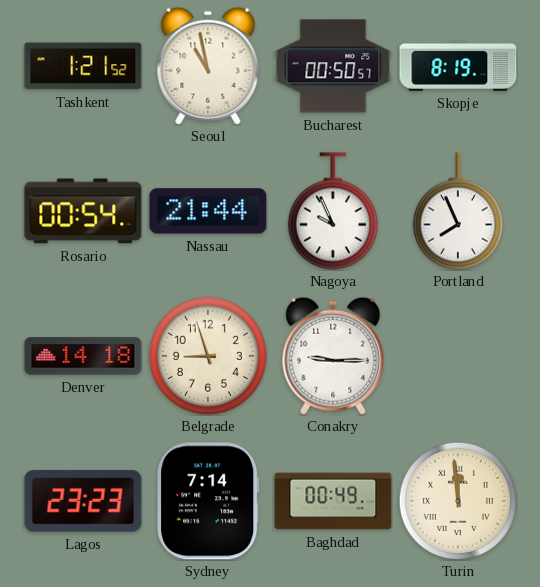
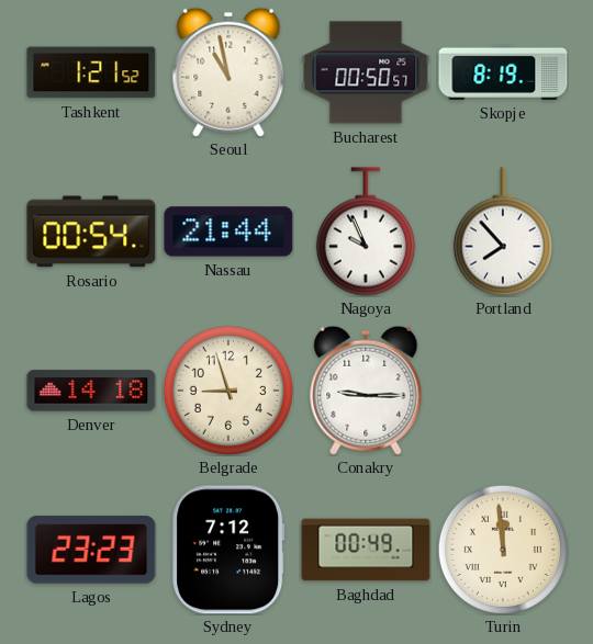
Portland: 7:56 -> 7:53
Sydney: 7:14 -> 7:12
